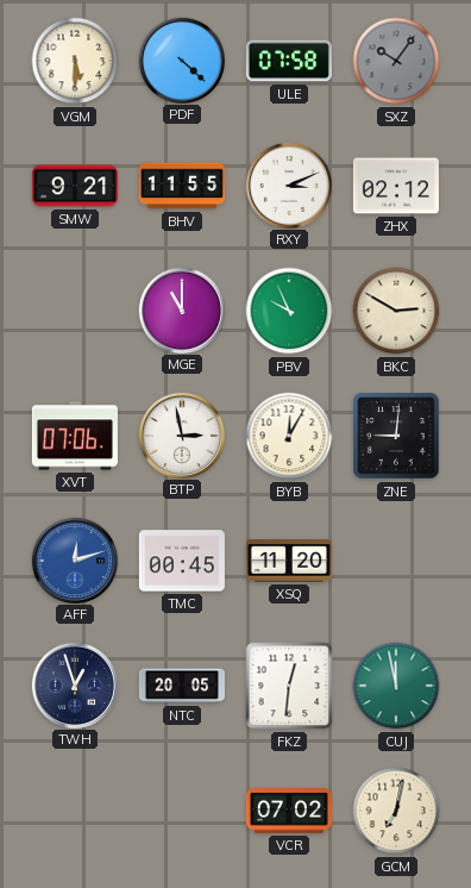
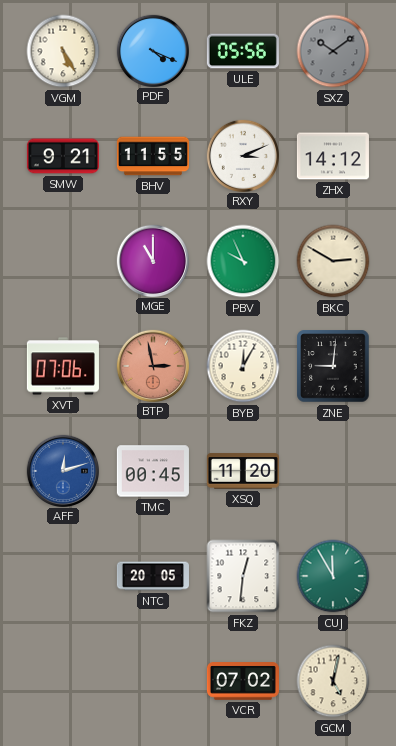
VGM: 5:30 -> 5:25
PDF: 4:22 -> 4:19
ULE: 07:58 -> 05:56
SXZ: 10:06 -> 10:09
ZHX: 02:12 -> 14:12
BTP dial: white -> salmon
TWH: 12:57 -> none
CUJ: 11:58 -> 11:55
GCM: 7:02 -> 5:02
